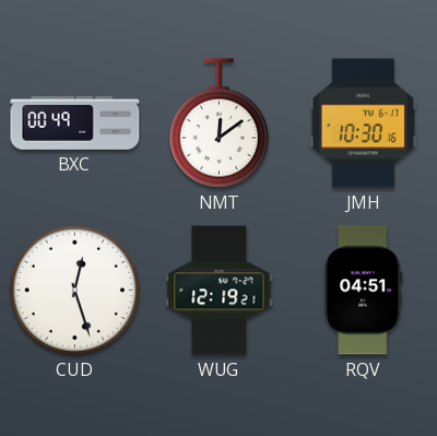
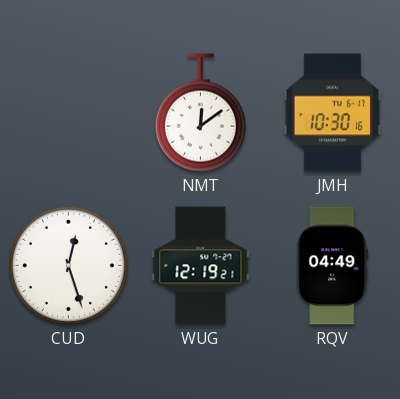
BXC: 00:49 -> none
RQV: 04:51 -> 04:49
